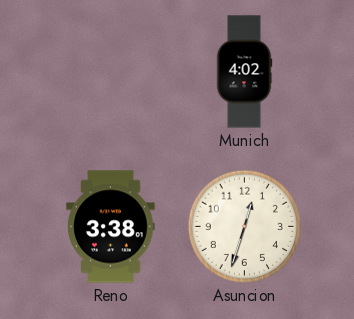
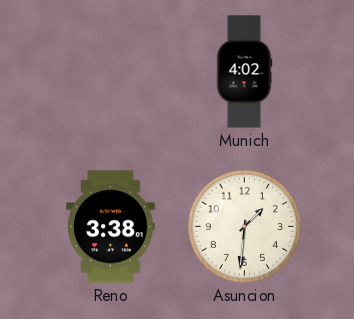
Asuncion: 12:33 -> 1:31
